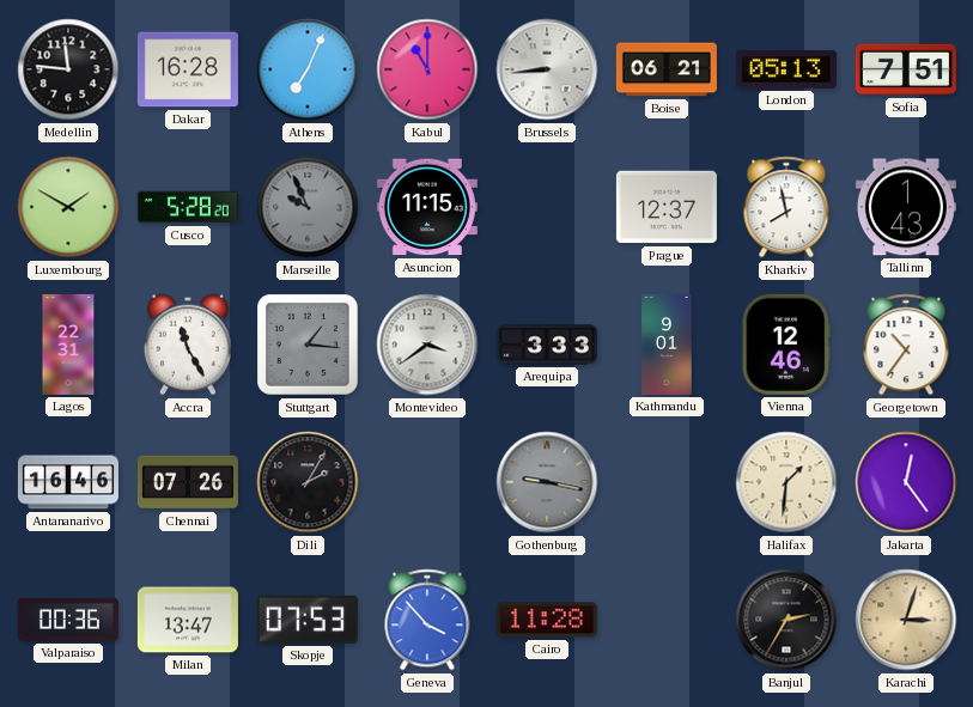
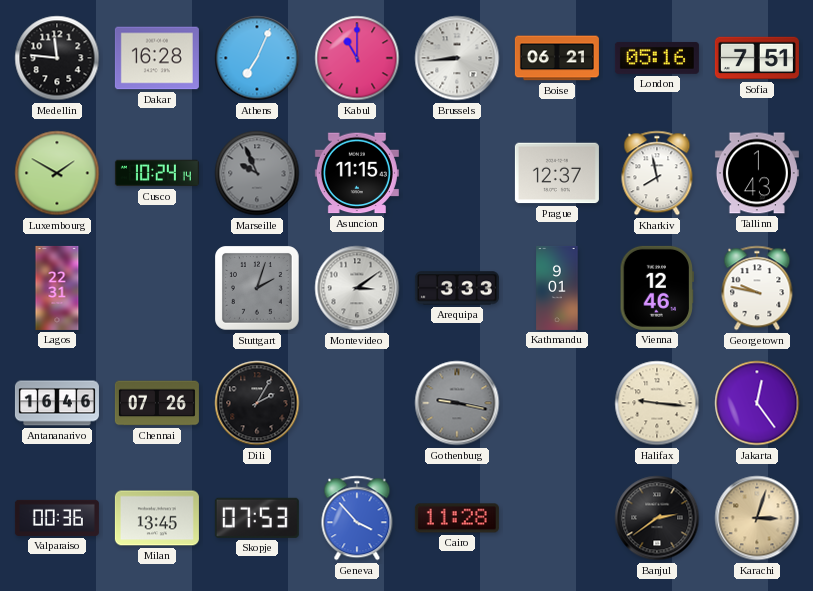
London: 05:13 -> 05:16
Cusco: 5:28 -> 10:24
Accra: 11:25 -> none
Stuttgart: 1:16 -> 2:03
Montevideo: 3:39 -> 3:09
Georgetown: 10:36 -> 9:47
Halifax: 1:31 -> 9:16
Milan: 13:47 -> 13:45
Banjul: 2:35 -> 2:39
